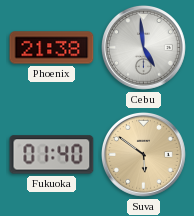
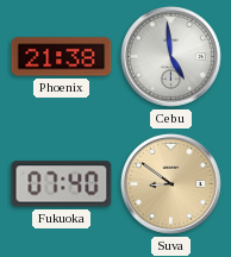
Fukuoka: 01:40 -> 07:40
Suva: 5:51 -> 8:51
